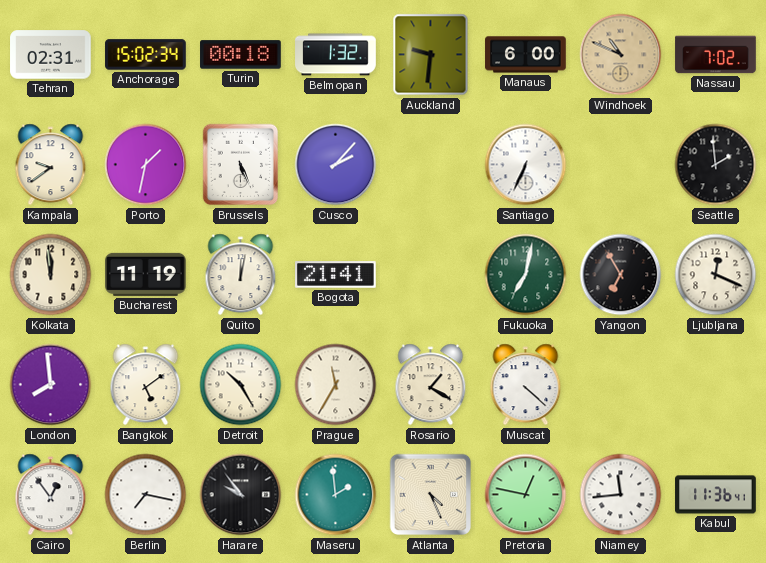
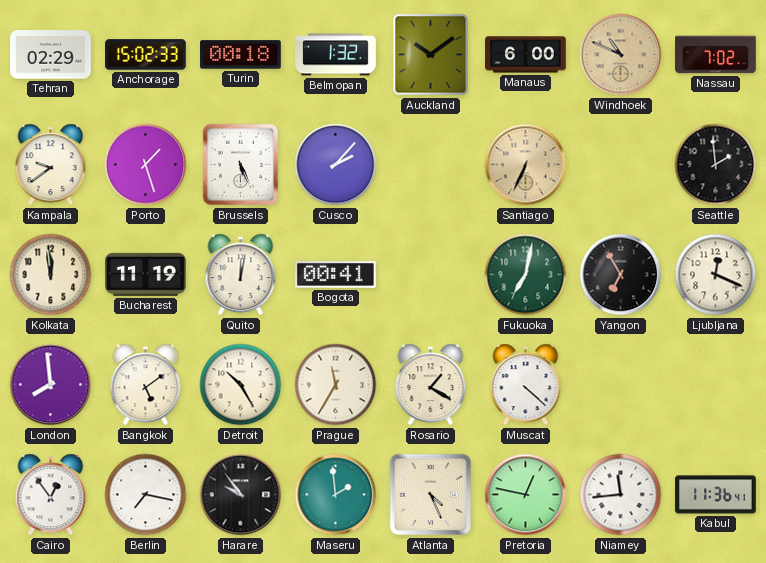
Tehran: 02:31 -> 02:29
Anchorage: 15:02:34 -> 15:02:33
Auckland: 9:31 -> 10:09
Porto: 1:32 -> 1:27
Santiago dial: white -> champagne
Bogota: 21:41 -> 00:41
